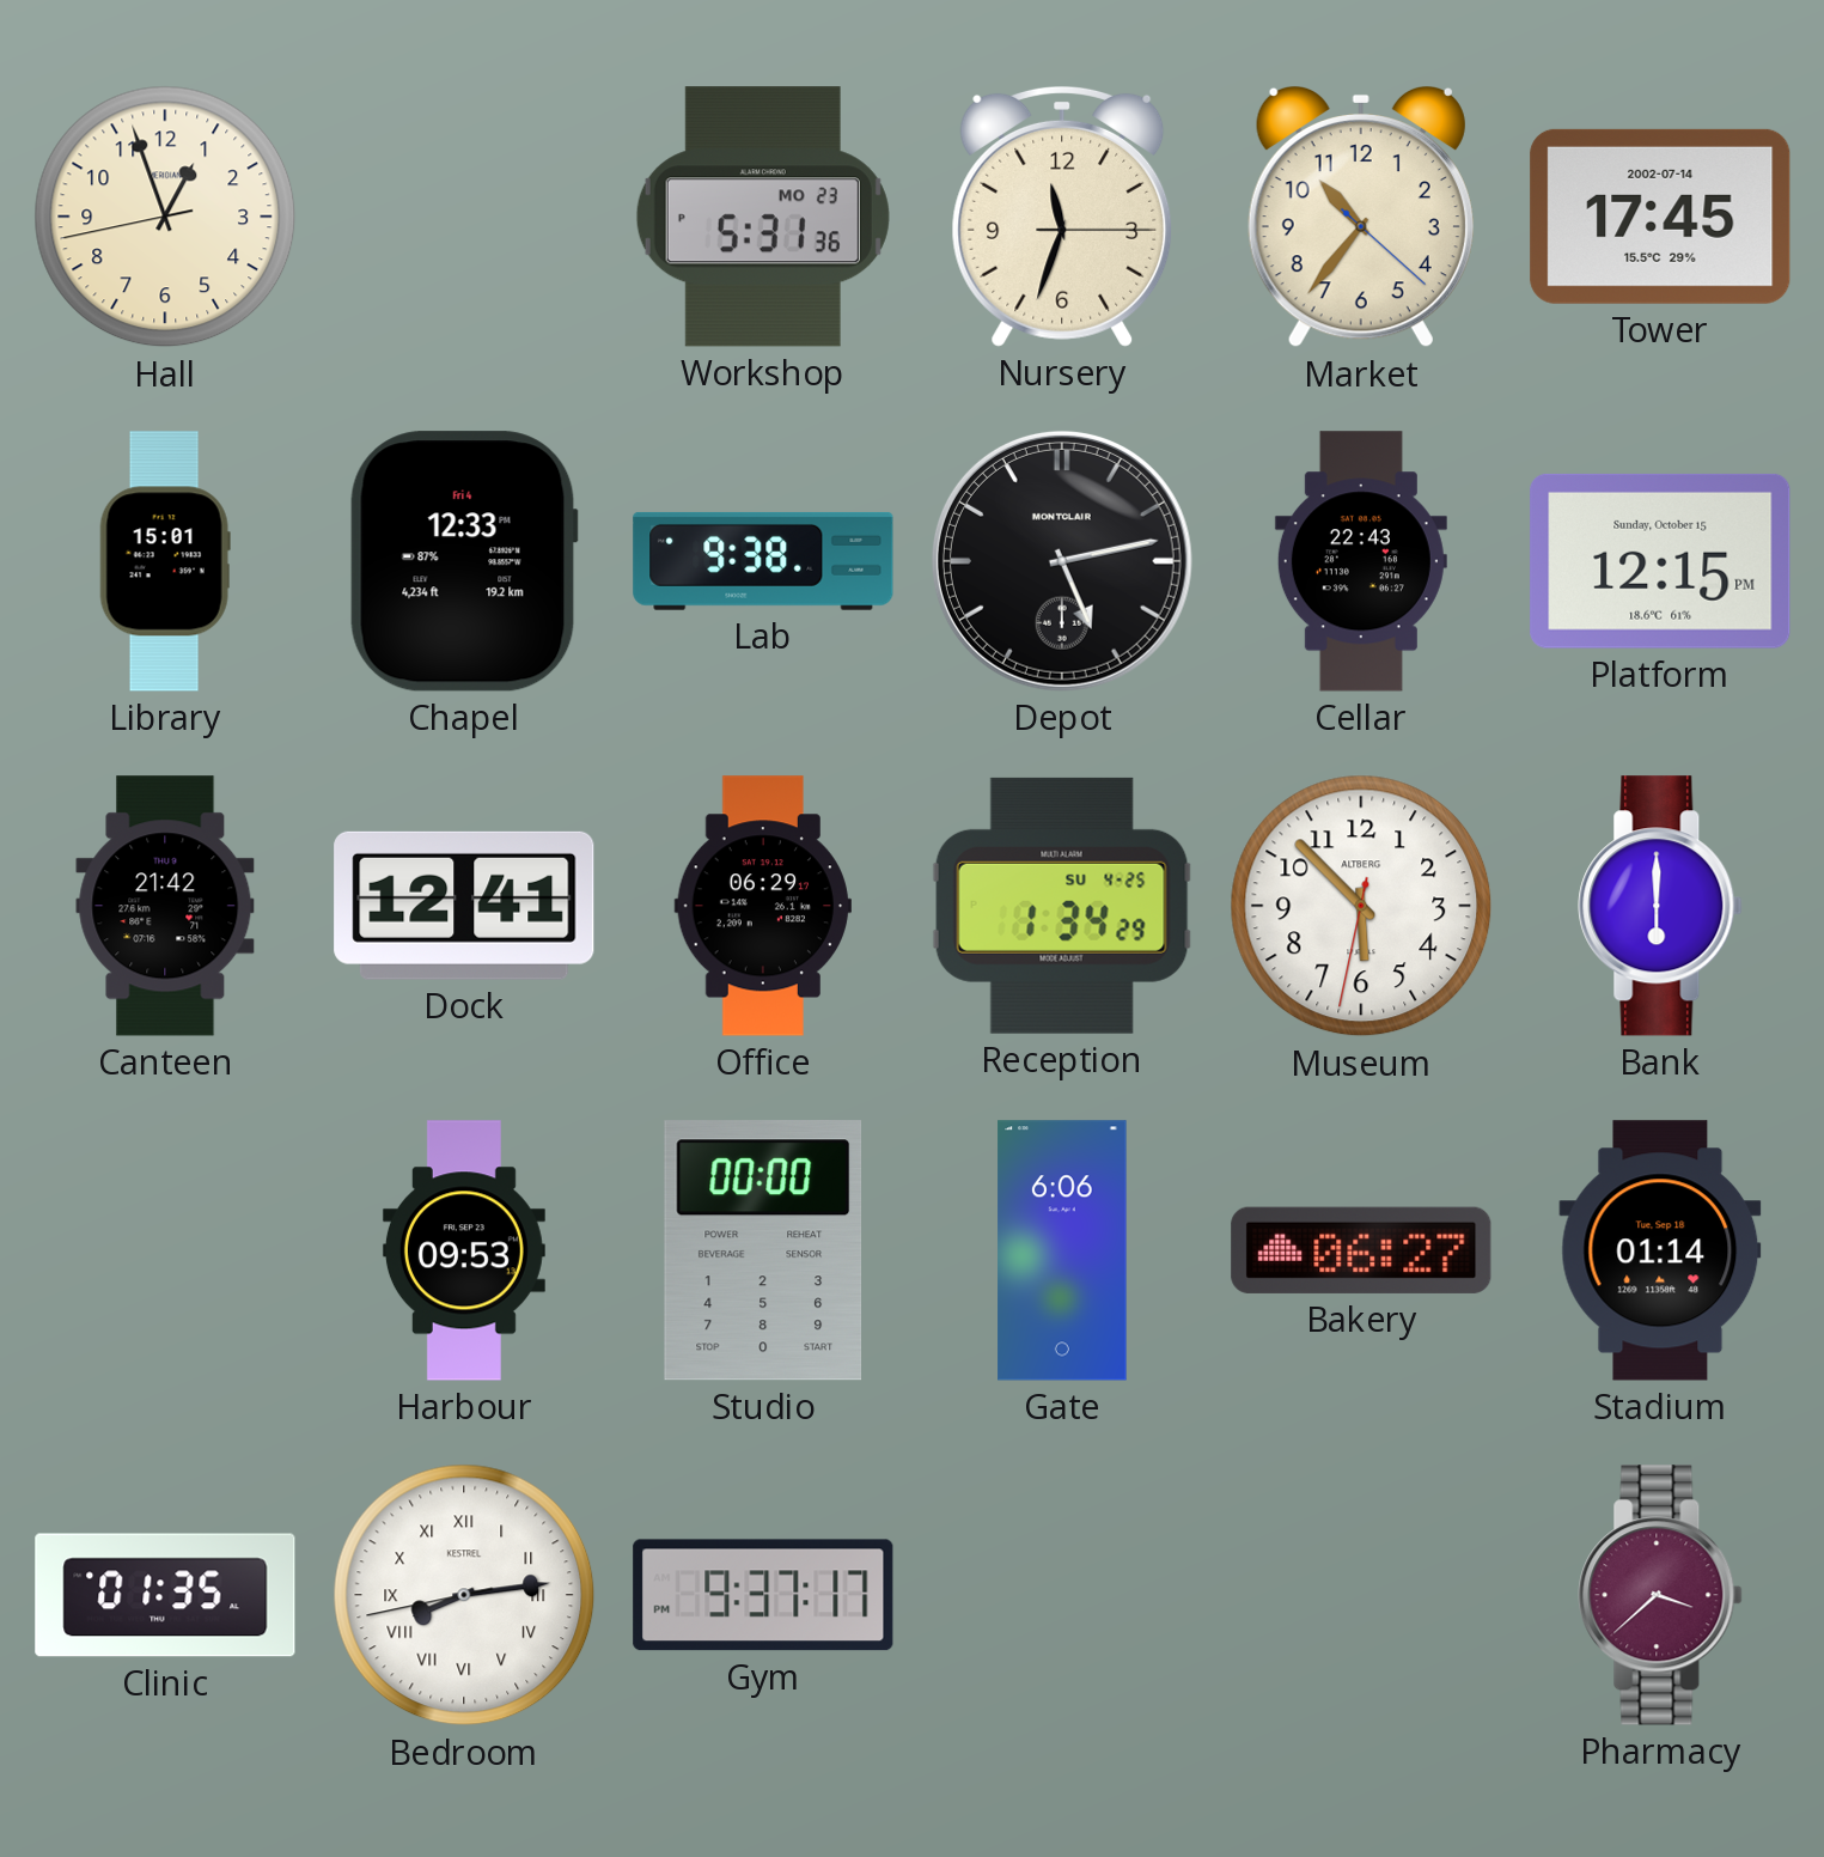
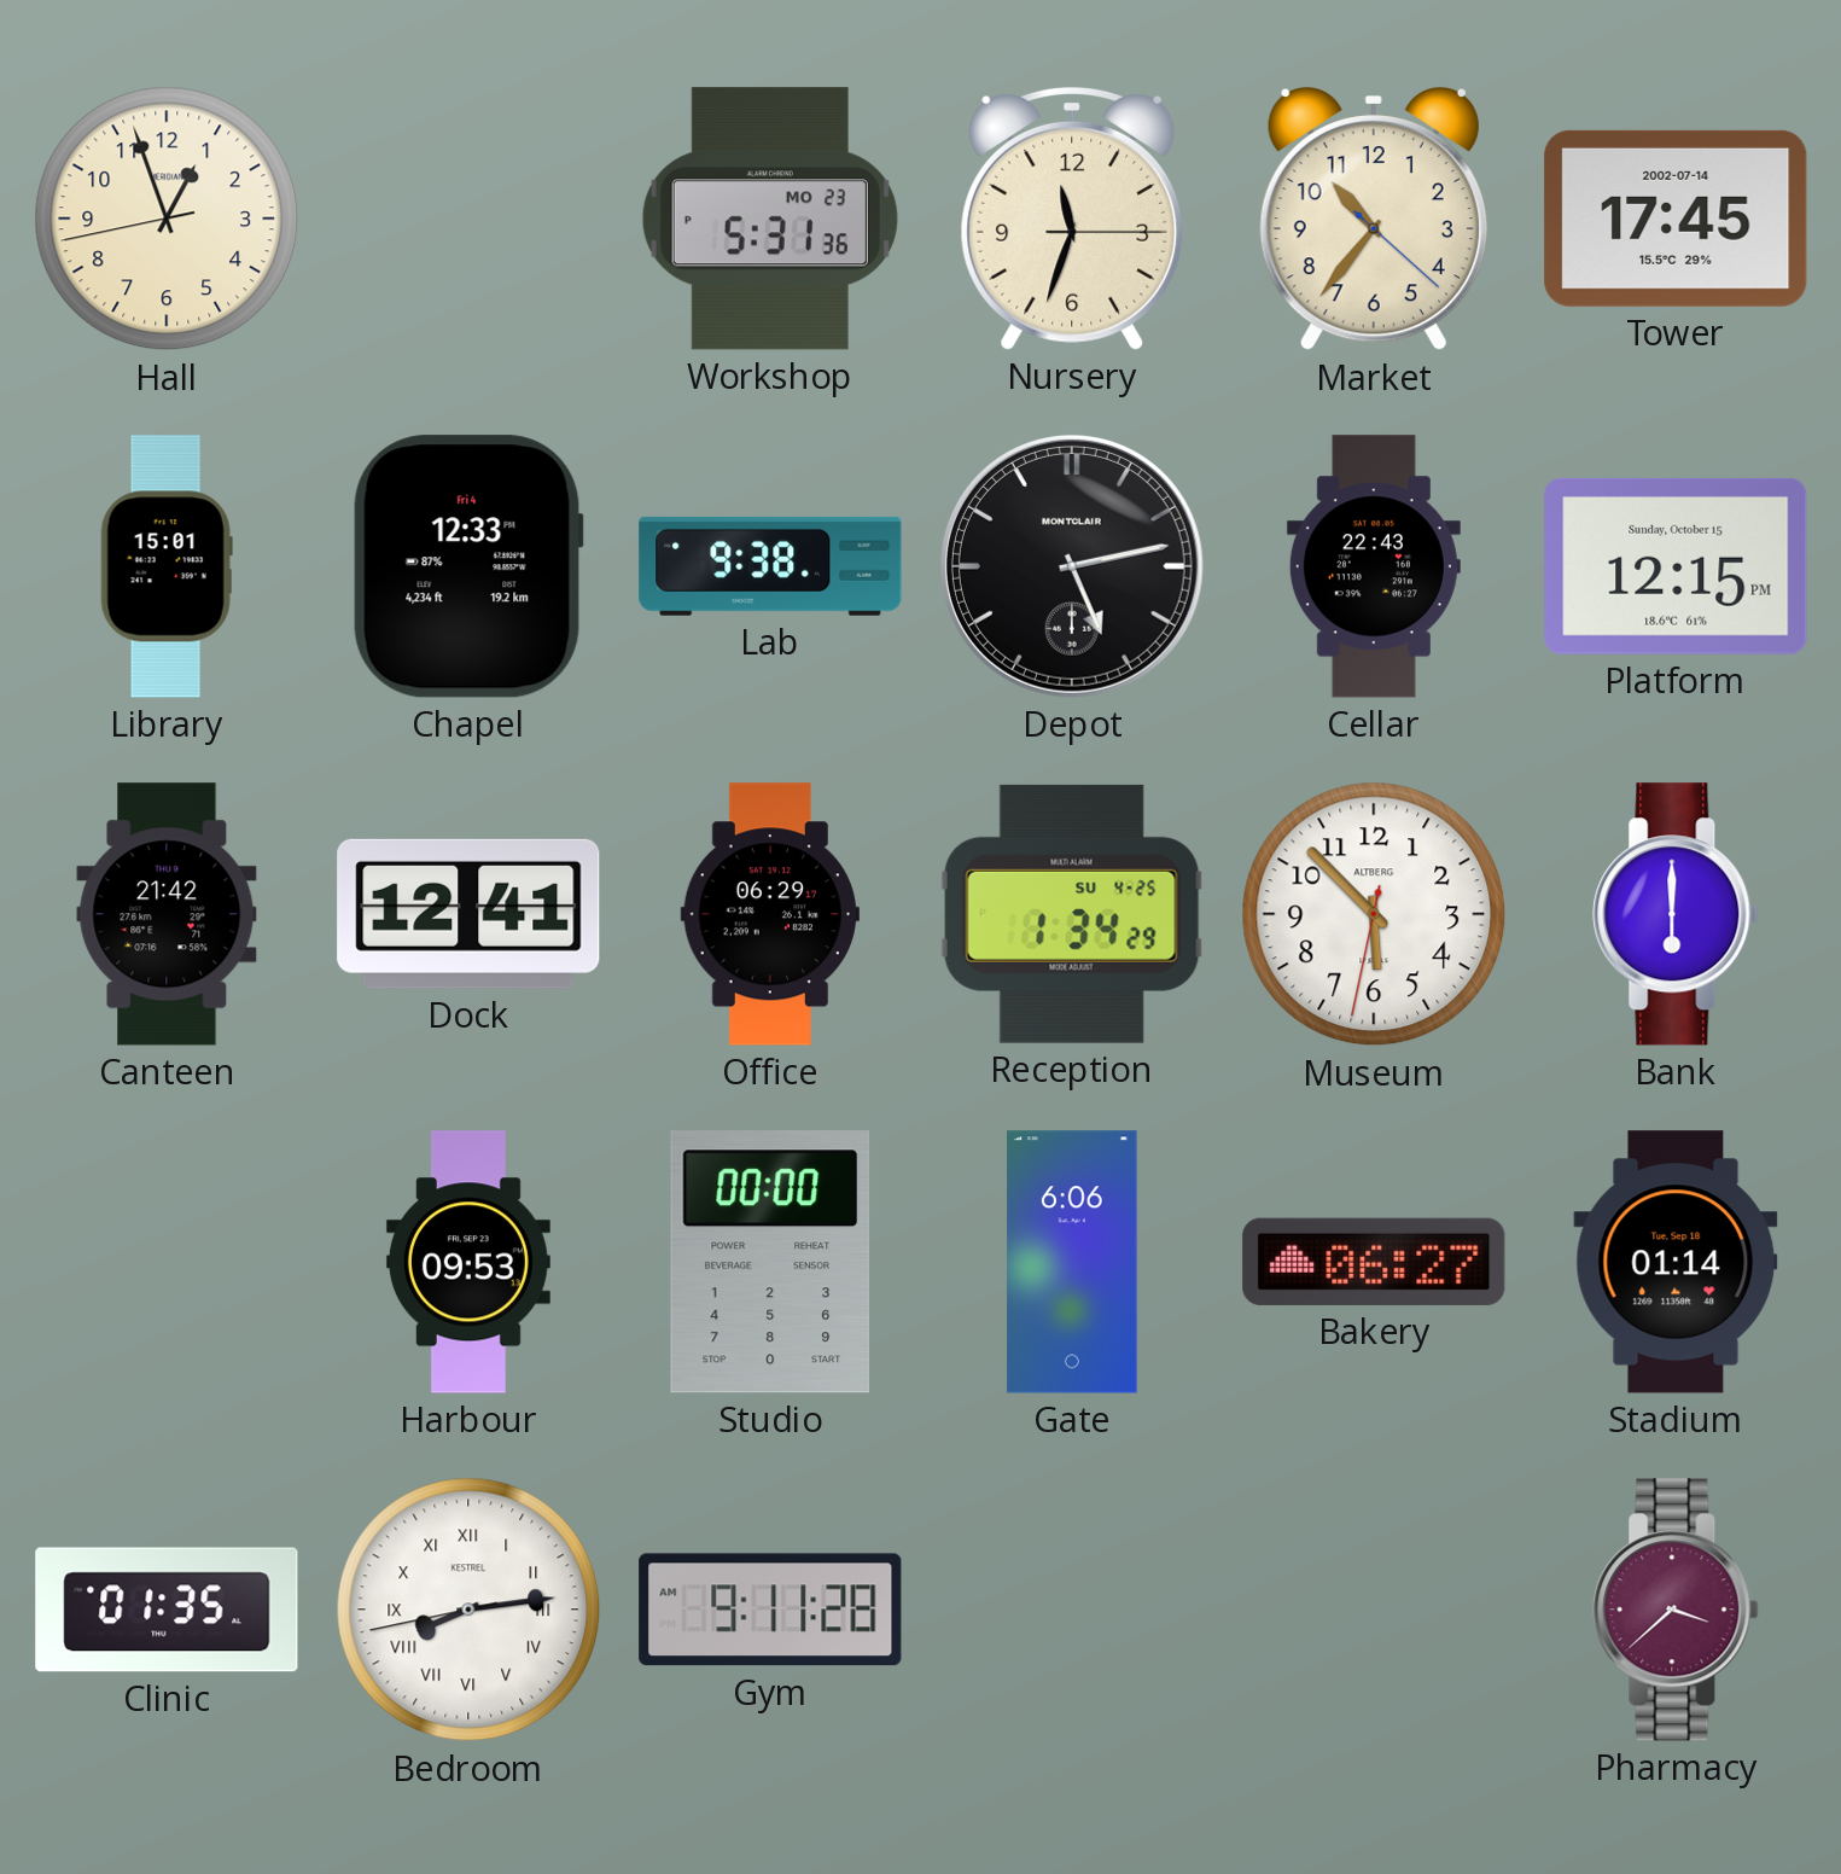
Gym: 9:37 -> 9:11
